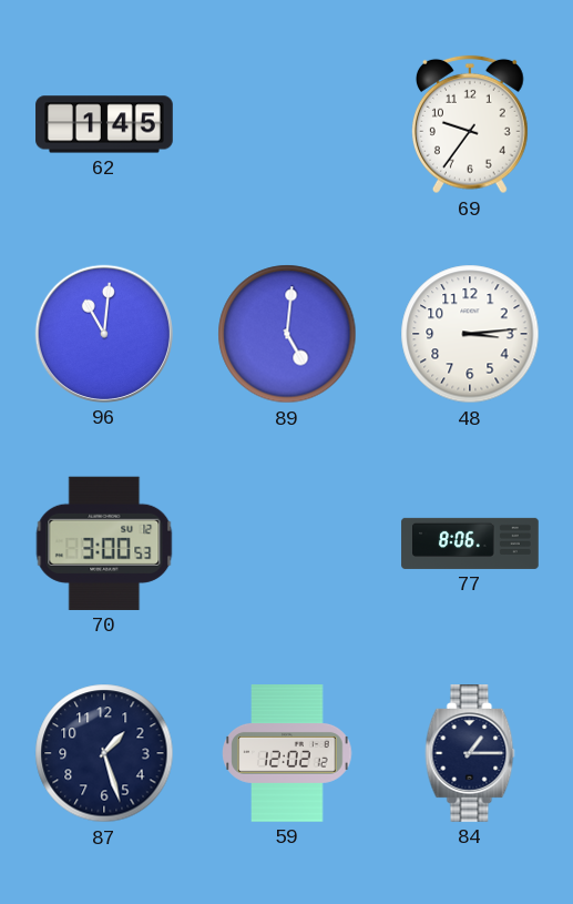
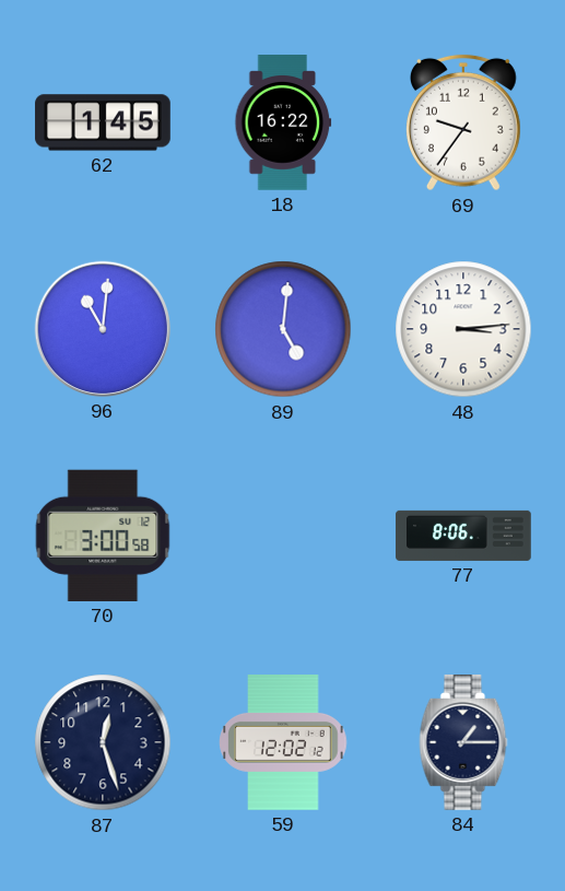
18: none -> 16:22
70: 3:00:53 -> 3:00:58
87: 1:27 -> 12:27
